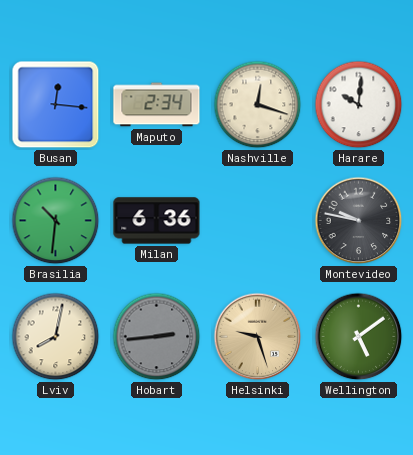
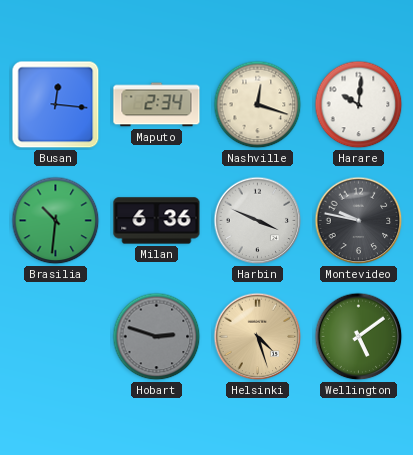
Harbin: none -> 3:49
Lviv: 8:02 -> none
Hobart: 2:44 -> 2:48
Helsinki: 9:27 -> 4:27
